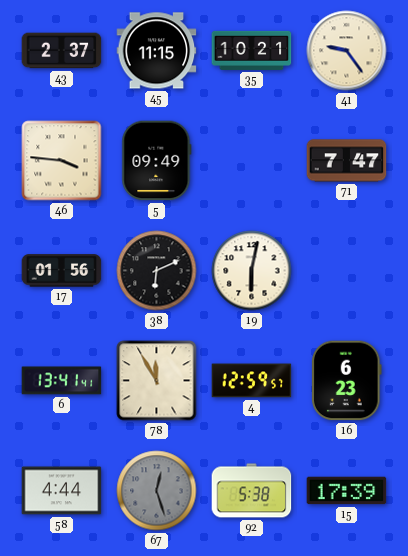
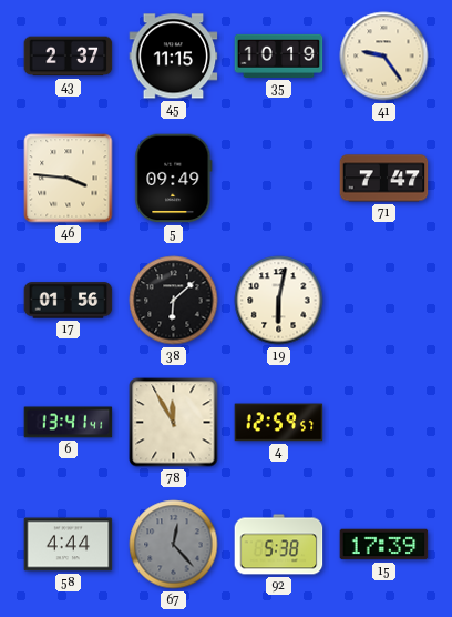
35: 10:21 -> 10:19
38: 6:11 -> 6:08
16: 6:23 -> none
67: 12:27 -> 12:23
